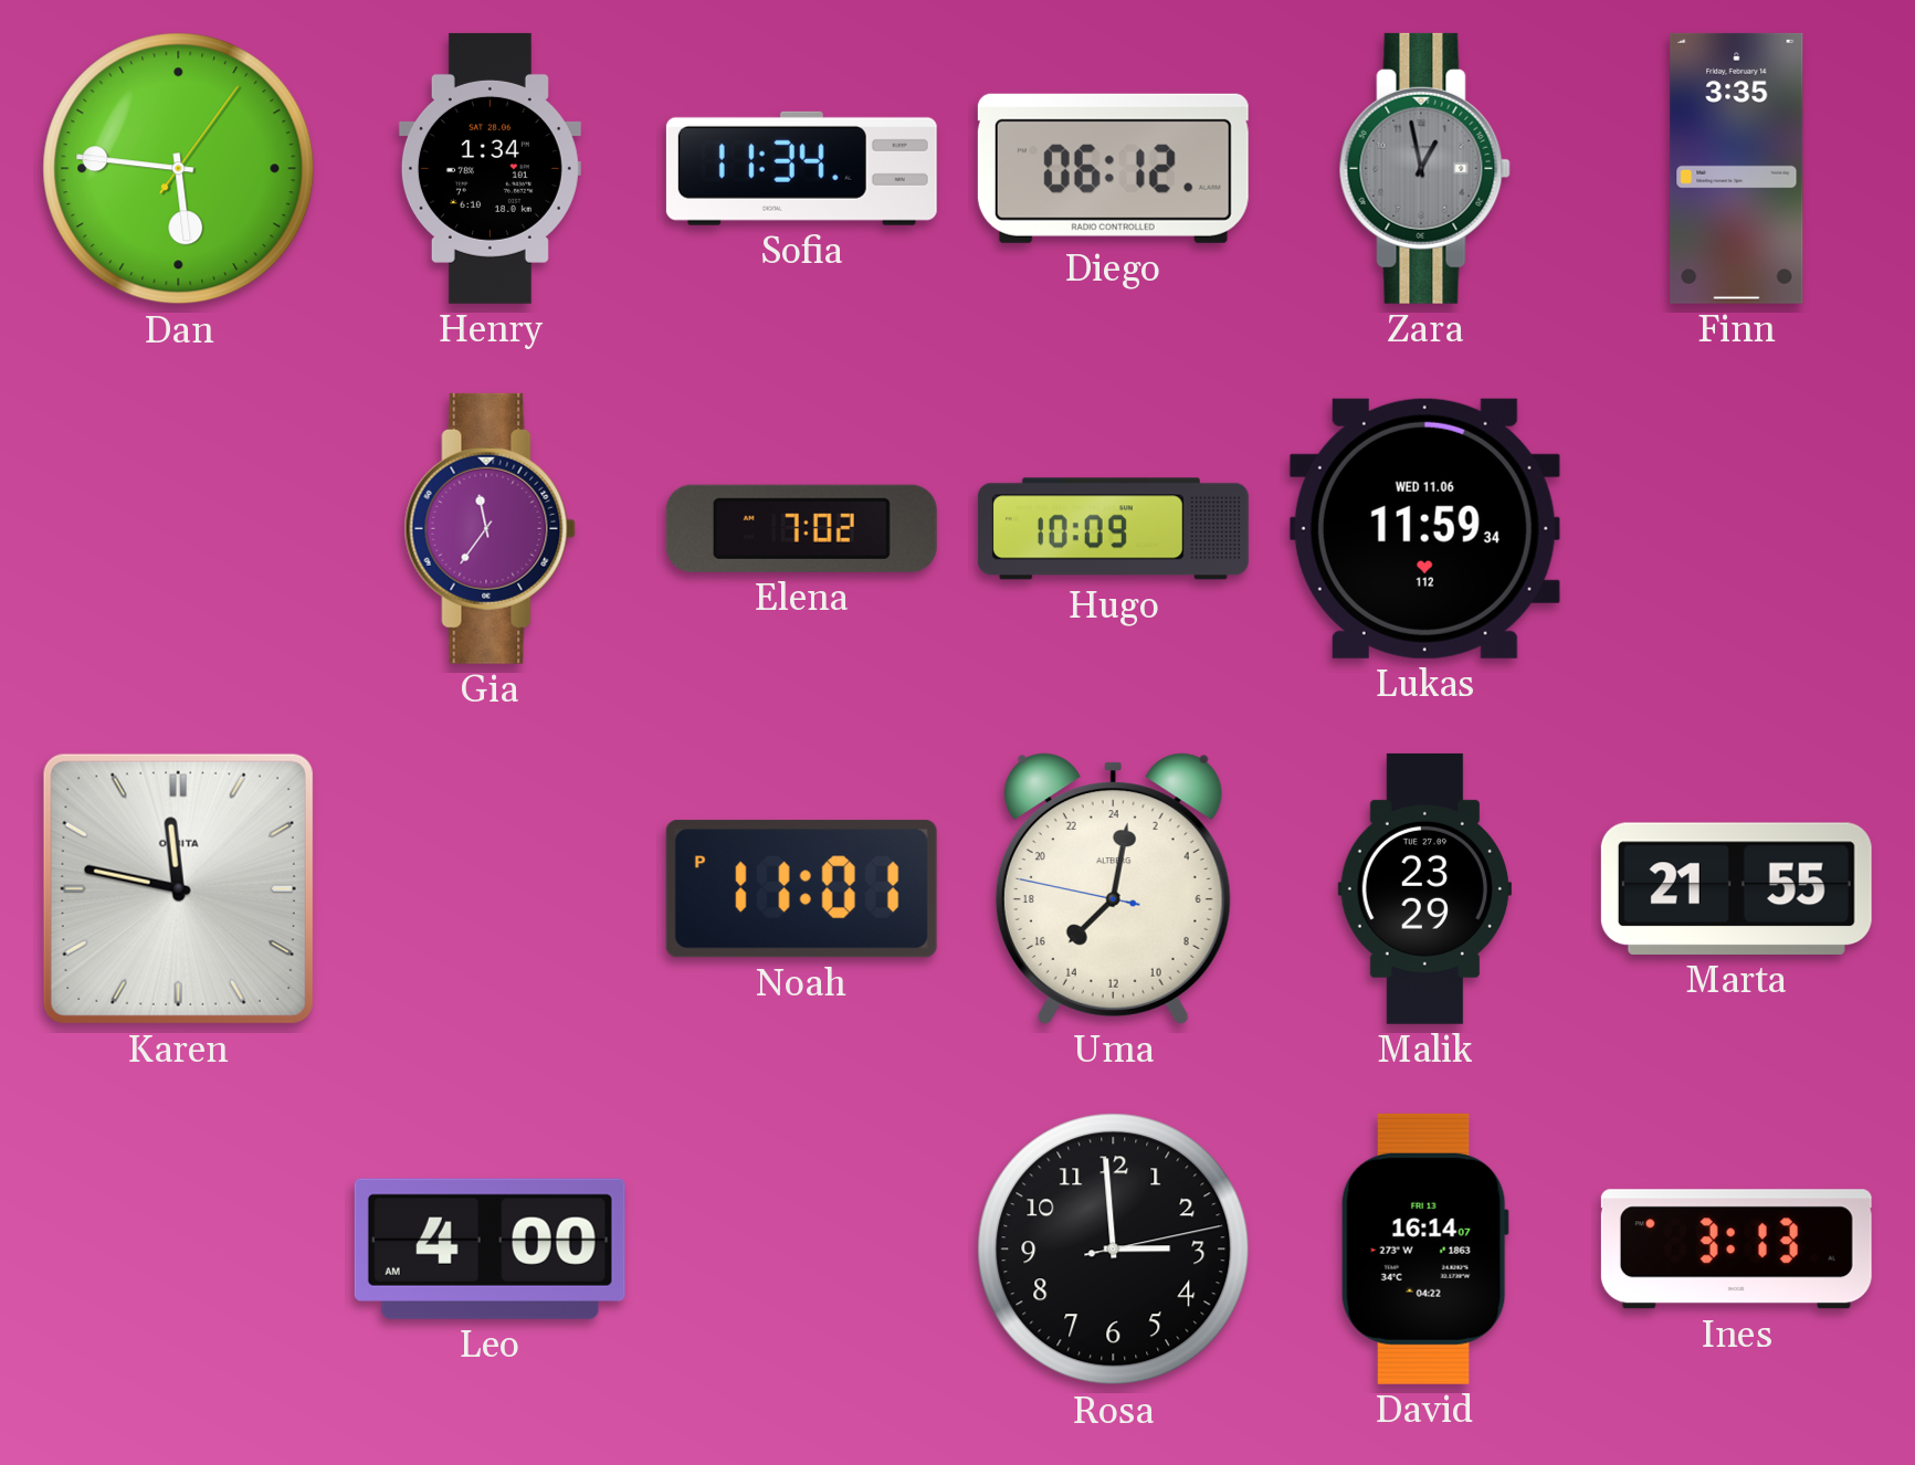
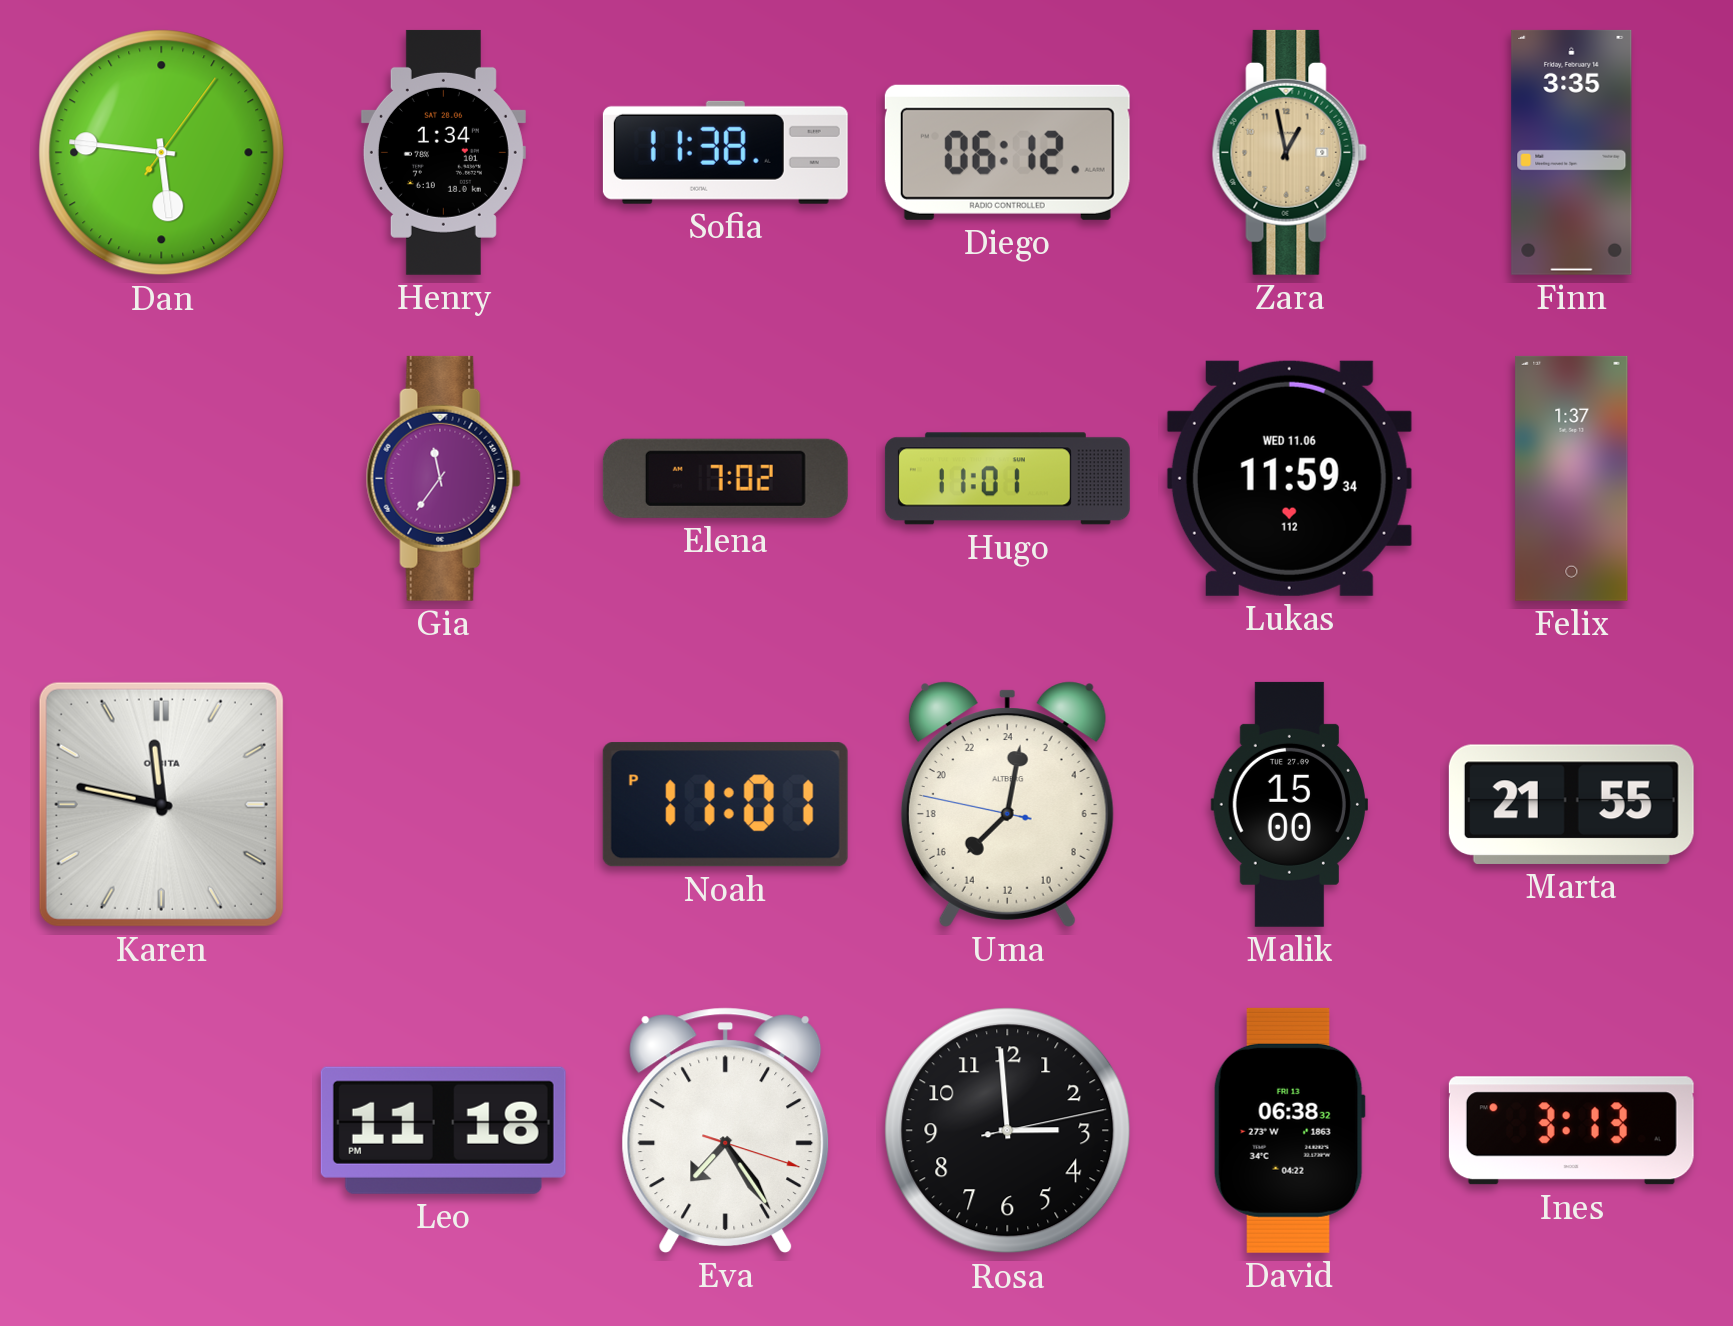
Sofia: 11:34 -> 11:38
Zara dial: grey -> champagne
Hugo: 10:09 -> 11:01
Felix: none -> 1:37
Malik: 23:29 -> 15:00
Leo: 4:00 -> 11:18
Eva: none -> 7:24
David: 16:14 -> 06:38
